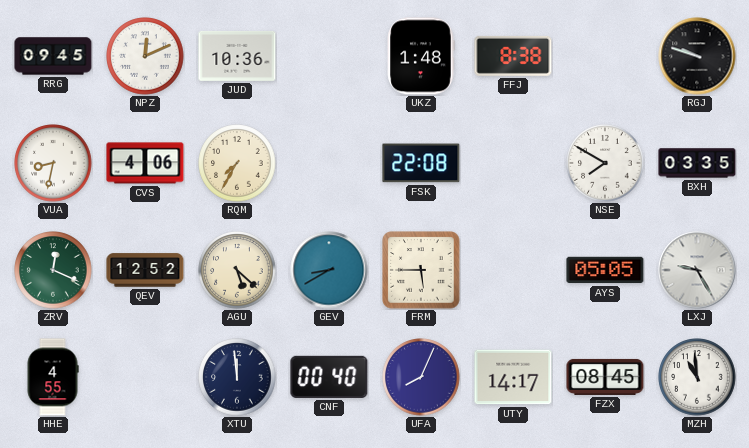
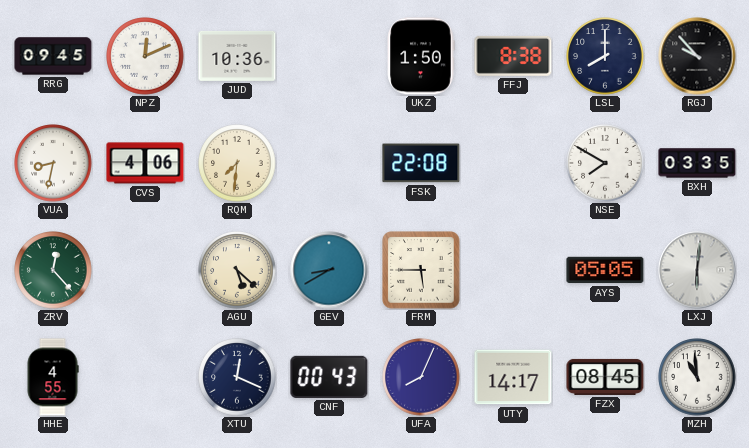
UKZ: 1:48 -> 1:50
LSL: none -> 8:00
RGJ: 9:48 -> 9:53
RQM: 7:35 -> 7:31
ZRV: 12:19 -> 12:23
QEV: 12:52 -> none
LXJ: 9:25 -> 6:01
XTU: 11:59 -> 12:19
CNF: 00:40 -> 00:43
